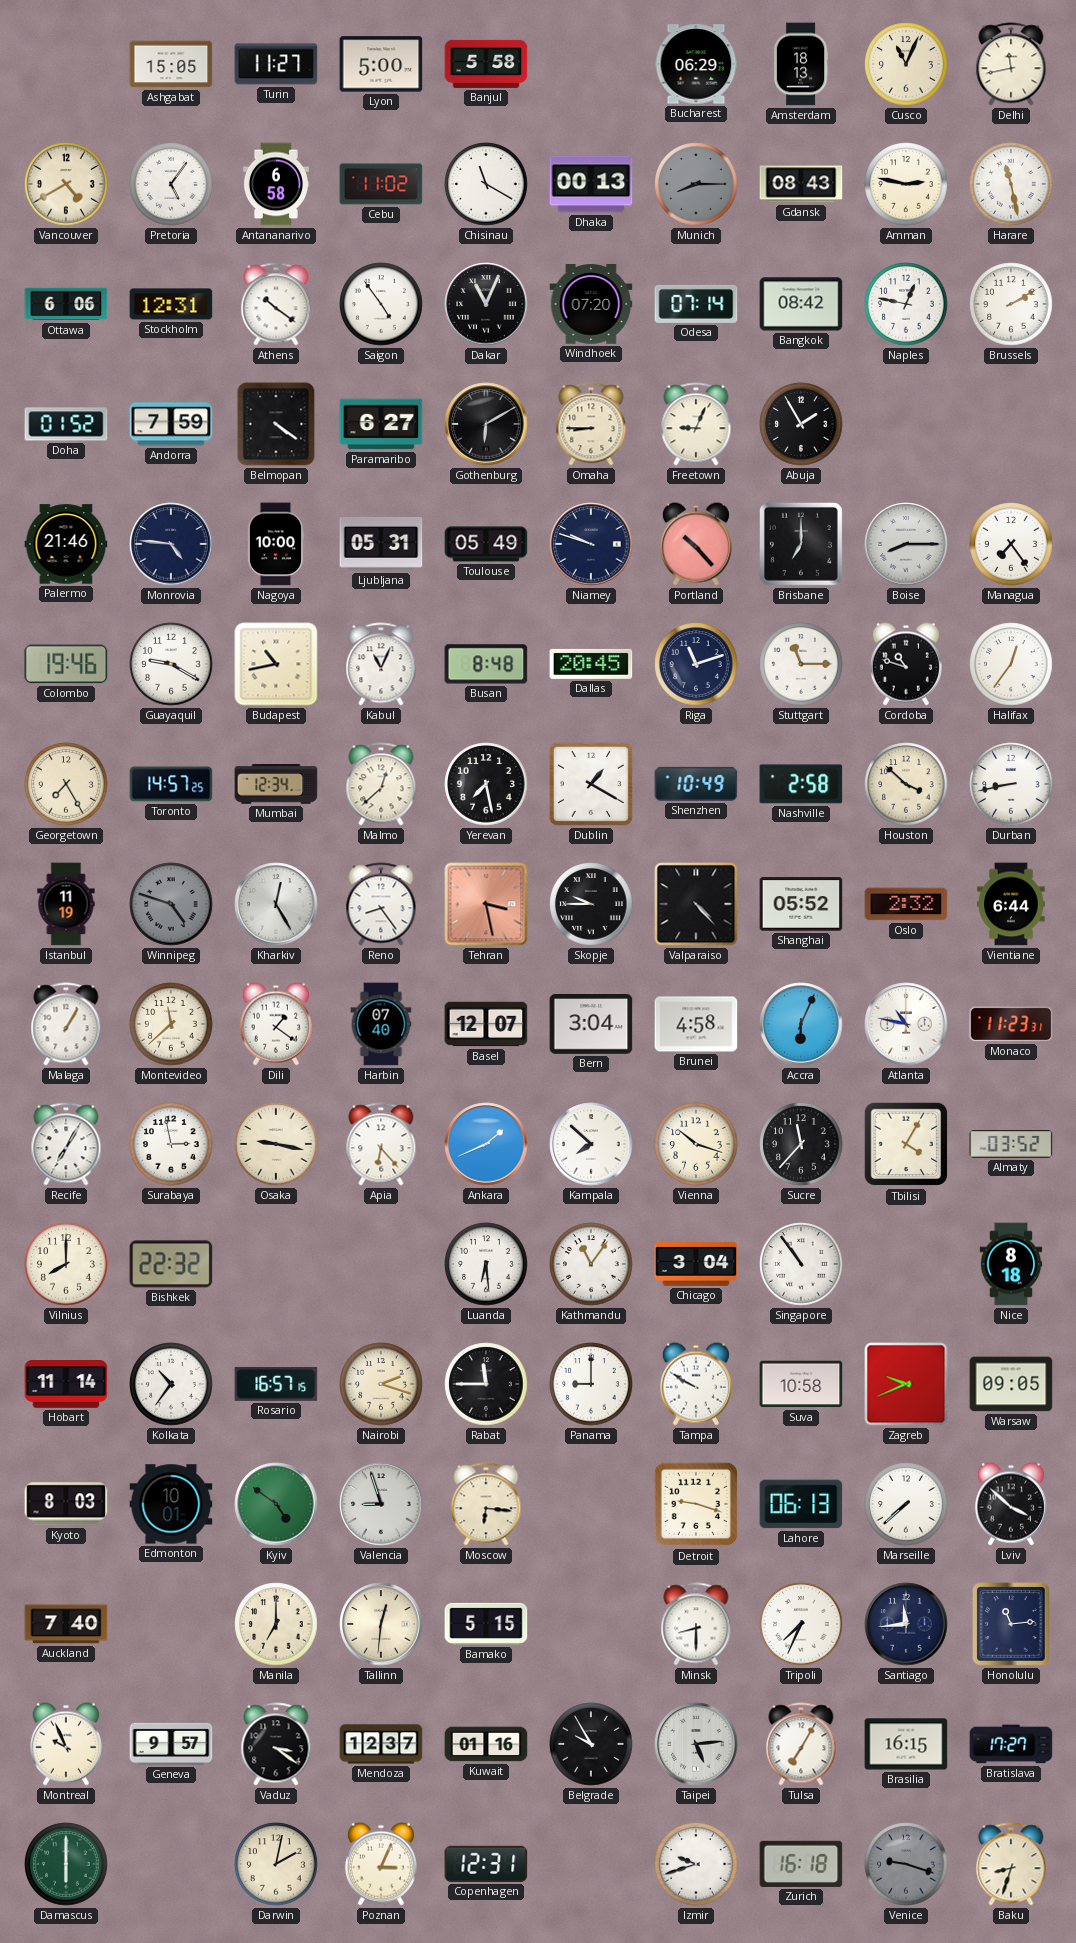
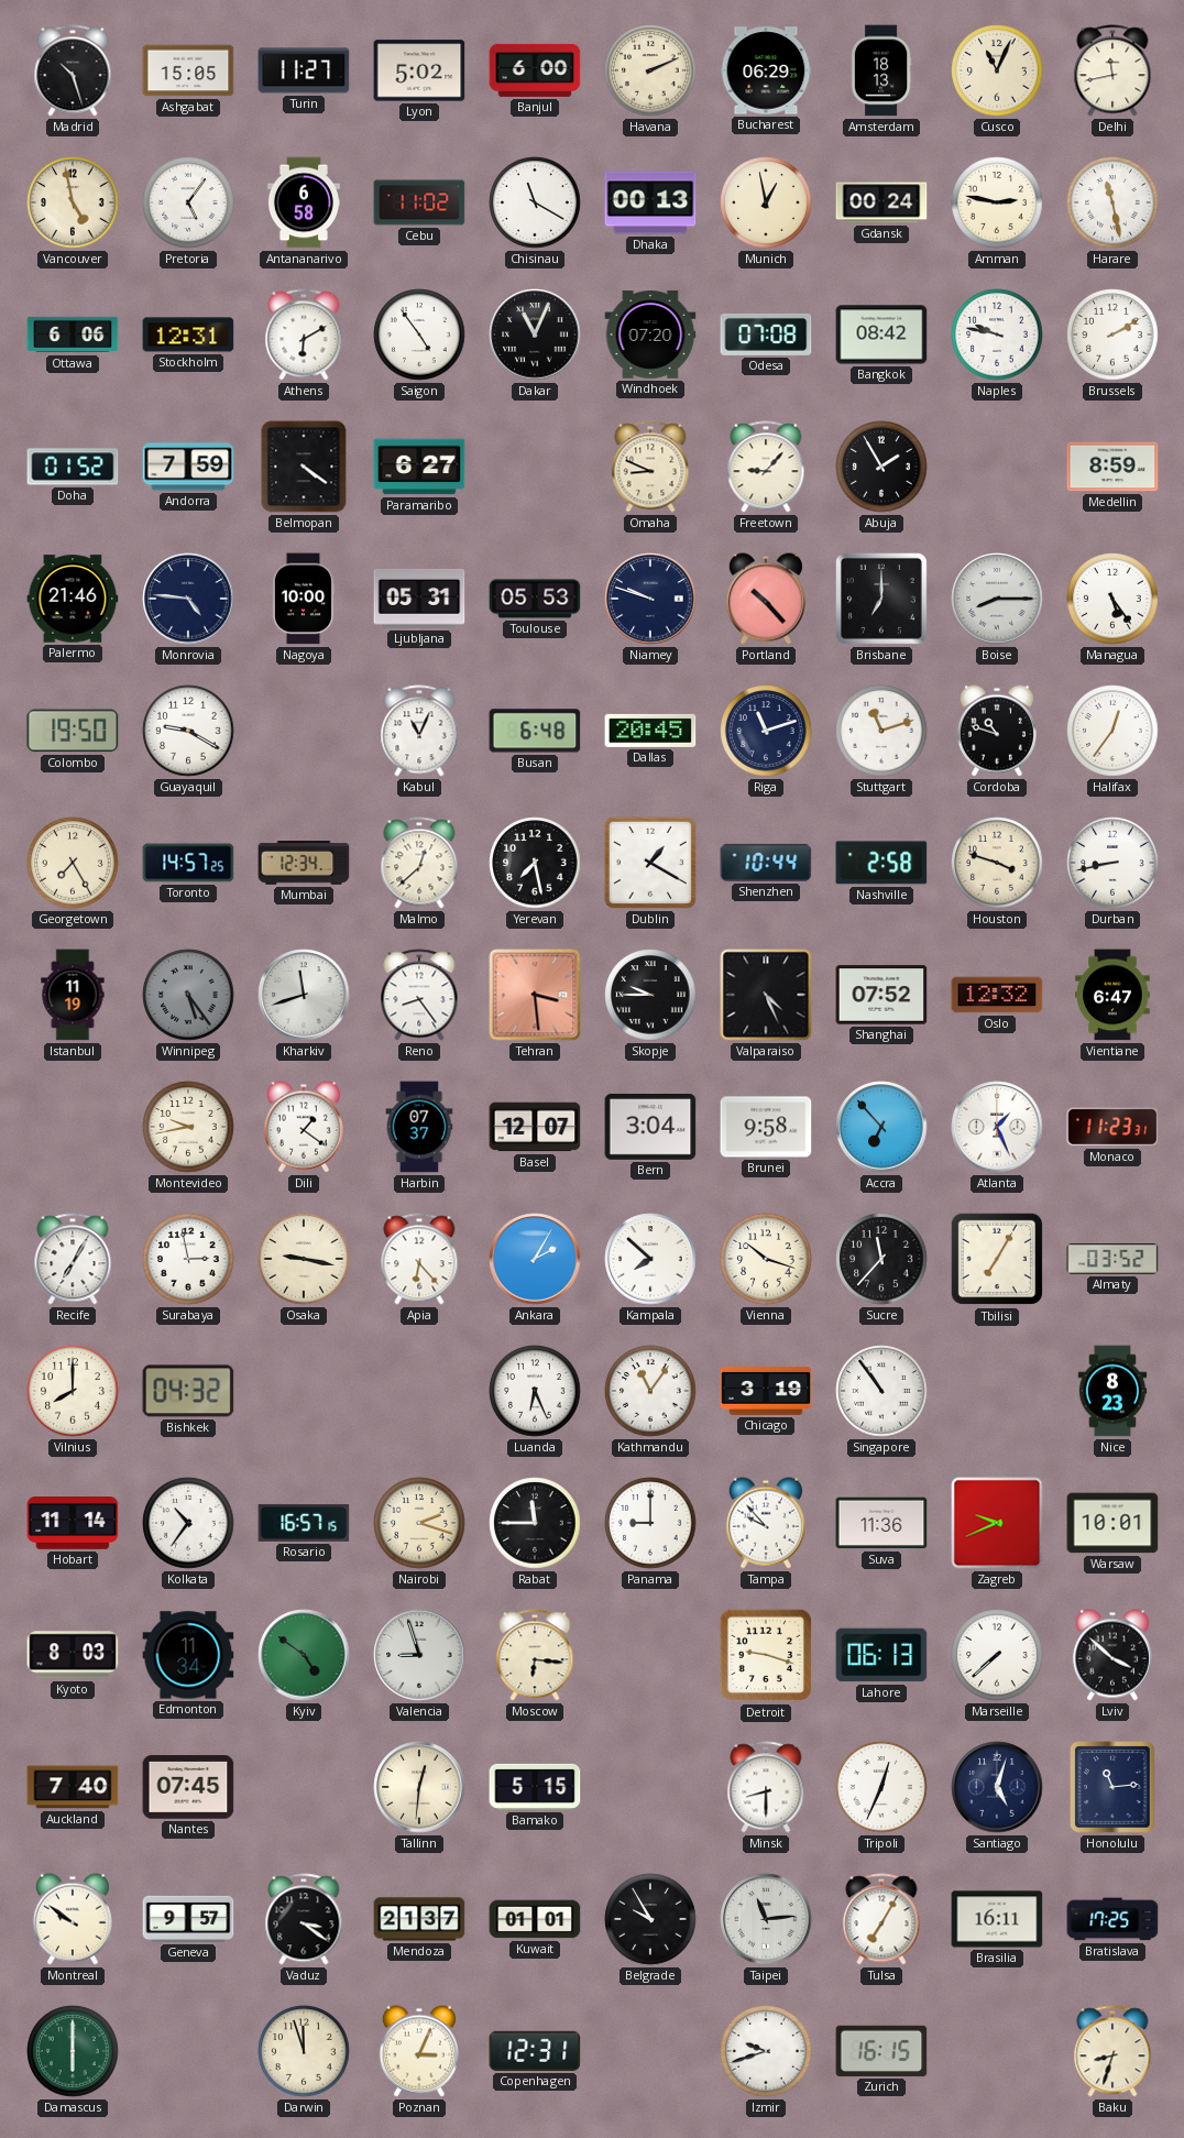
Madrid: none -> 10:27
Lyon: 5:00 -> 5:02
Banjul: 5:58 -> 6:00
Havana: none -> 2:11
Vancouver: 4:40 -> 4:58
Munich: 8:15 -> 12:58
Munich dial: grey -> cream
Gdansk: 08:43 -> 00:24
Athens: 10:21 -> 6:10
Odesa: 07:14 -> 07:08
Naples: 12:47 -> 9:47
Gothenburg: 6:10 -> none
Omaha: 8:45 -> 8:49
Freetown: 9:04 -> 9:07
Medellin: none -> 8:59
Toulouse: 05:49 -> 05:53
Managua: 7:24 -> 5:24
Colombo: 19:46 -> 19:50
Budapest: 10:43 -> none
Busan: 8:48 -> 6:48
Stuttgart: 11:15 -> 11:12
Shenzhen: 10:49 -> 10:44
Houston: 3:52 -> 3:48
Winnipeg: 4:48 -> 5:24
Kharkiv: 12:25 -> 11:42
Tehran: 3:28 -> 3:29
Valparaiso: 4:23 -> 4:26
Shanghai: 05:52 -> 07:52
Oslo: 2:32 -> 12:32
Vientiane: 6:44 -> 6:47
Malaga: 1:05 -> none
Montevideo: 11:38 -> 9:43
Harbin: 07:40 -> 07:37
Brunei: 4:58 -> 9:58
Accra: 6:04 -> 6:53
Atlanta: 10:47 -> 1:26
Ankara: 1:41 -> 2:05
Tbilisi: 4:05 -> 7:05
Bishkek: 22:32 -> 04:32
Luanda: 6:29 -> 6:26
Chicago: 3:04 -> 3:19
Nice: 8:18 -> 8:23
Tampa: 9:50 -> 9:53
Suva: 10:58 -> 11:36
Warsaw: 09:05 -> 10:01
Edmonton: 10:01 -> 11:34
Nantes: none -> 07:45
Manila: 7:00 -> none
Tripoli: 7:34 -> 12:34
Santiago: 11:44 -> 5:03
Montreal: 9:56 -> 9:51
Mendoza: 12:37 -> 21:37
Kuwait: 01:16 -> 01:01
Taipei: 5:14 -> 11:14
Brasilia: 16:15 -> 16:11
Bratislava: 17:27 -> 17:25
Darwin: 2:02 -> 11:57
Zurich: 16:18 -> 16:15
Venice: 9:18 -> none
